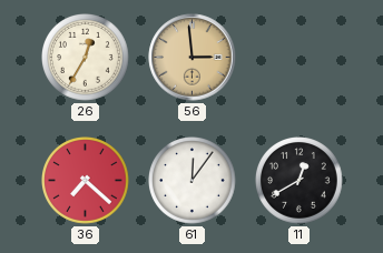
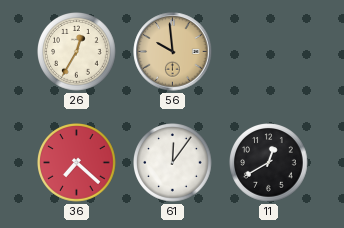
56: 2:59 -> 9:59
